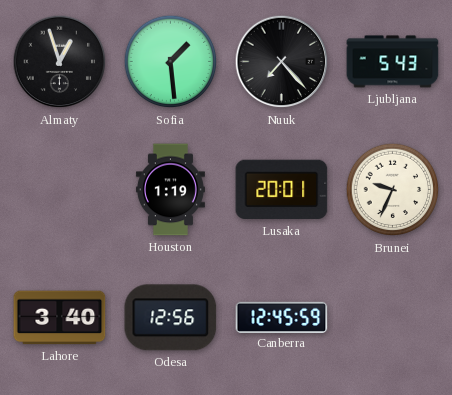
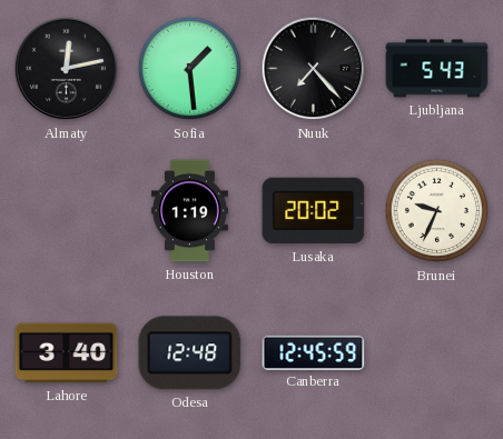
Almaty: 12:57 -> 12:13
Lusaka: 20:01 -> 20:02
Odesa: 12:56 -> 12:48
